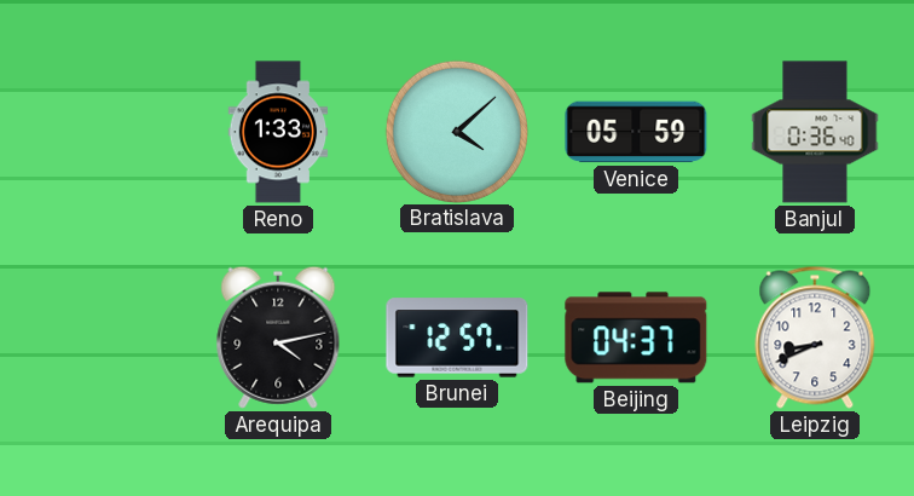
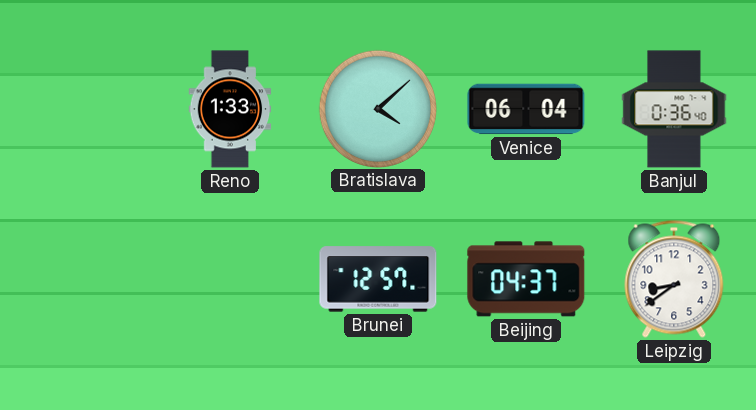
Venice: 05:59 -> 06:04
Arequipa: 4:13 -> none
Leipzig: 8:41 -> 8:39
